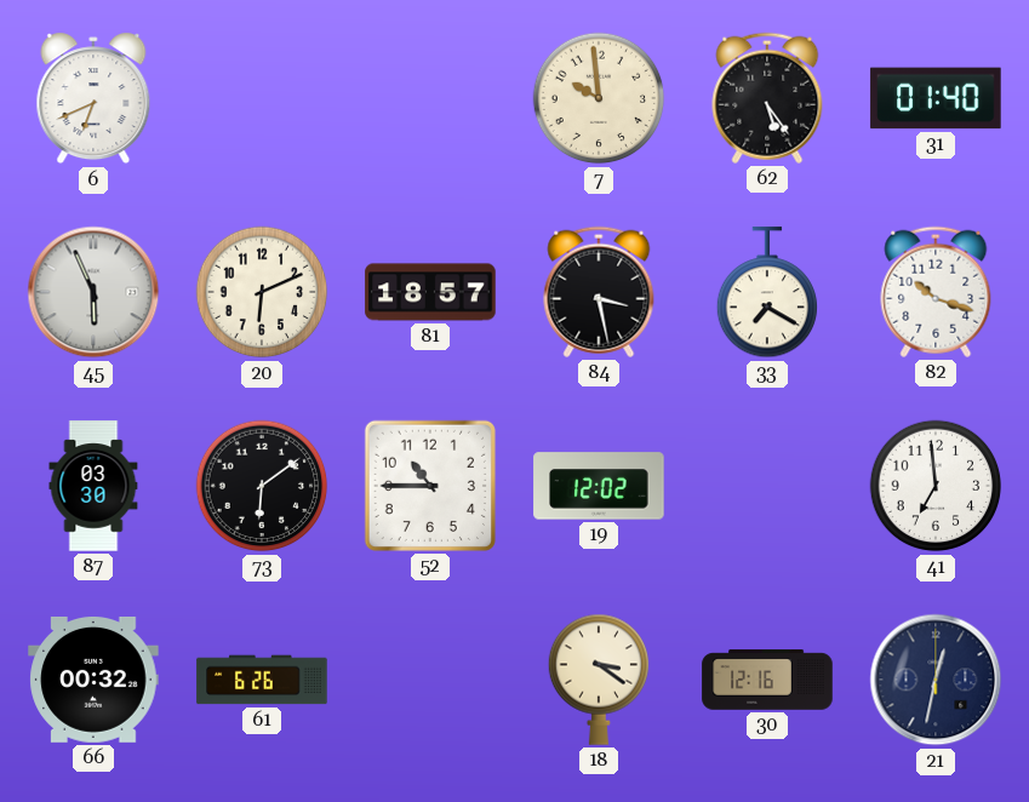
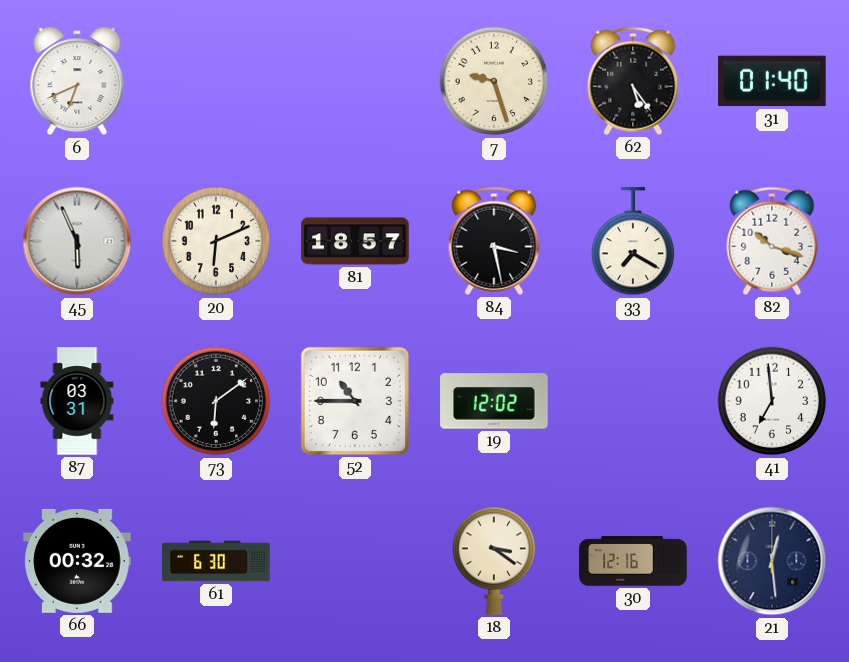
7: 9:59 -> 9:27
87: 03:30 -> 03:31
61: 6:26 -> 6:30
21: 12:32 -> 12:29
